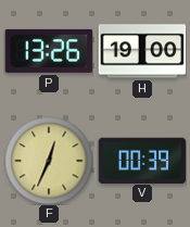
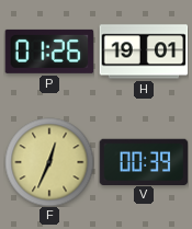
P: 13:26 -> 01:26
H: 19:00 -> 19:01
